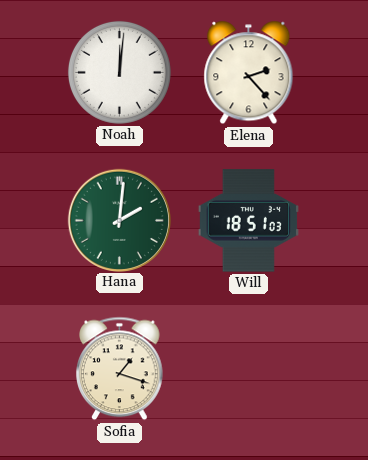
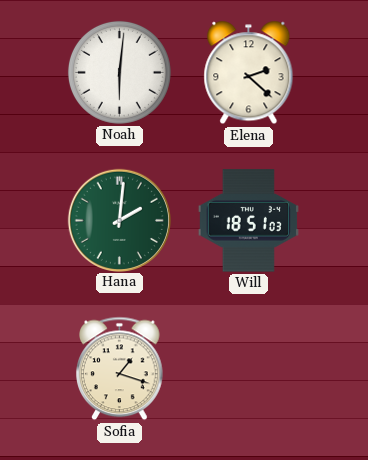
Noah: 12:01 -> 6:01
Elena: 2:23 -> 2:22
